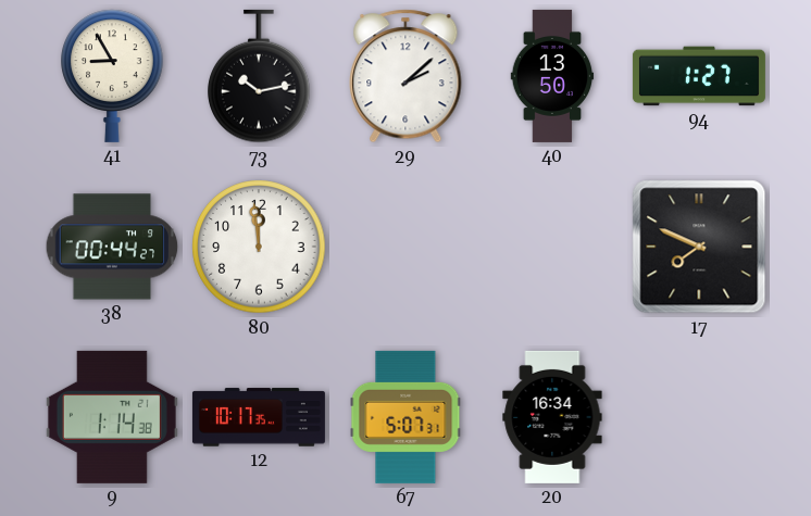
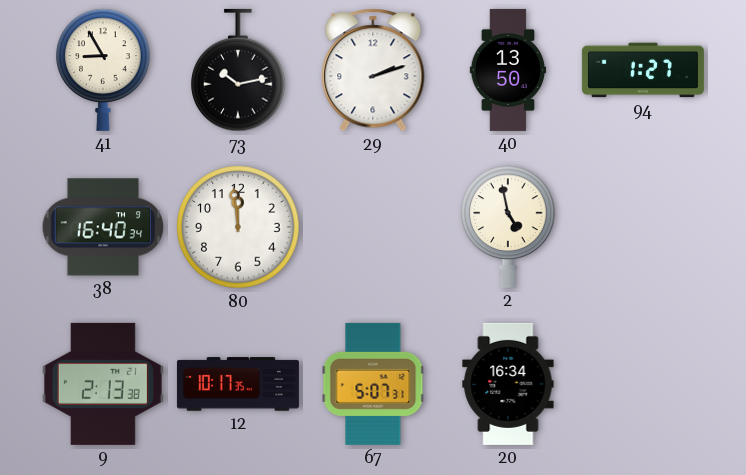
29: 2:08 -> 2:12
38: 00:44 -> 16:40
2: none -> 4:58
17: 7:49 -> none
9: 1:14 -> 2:13
